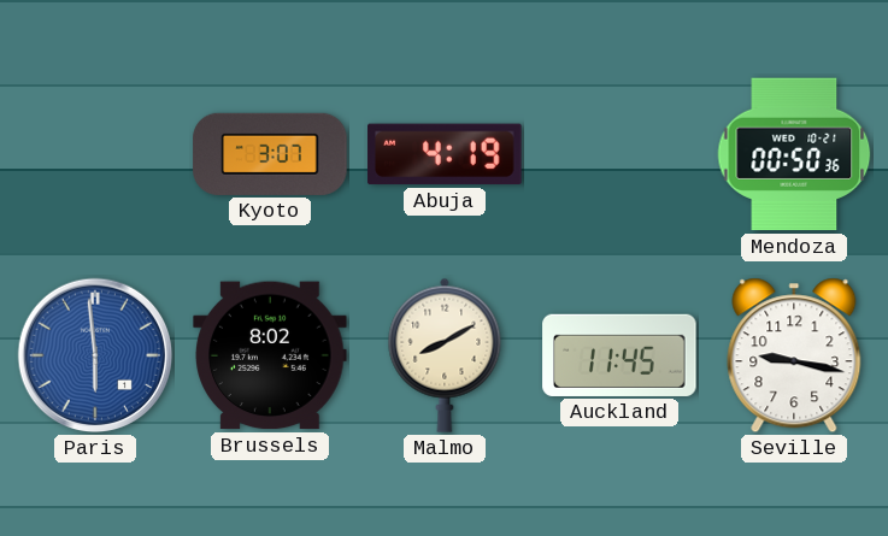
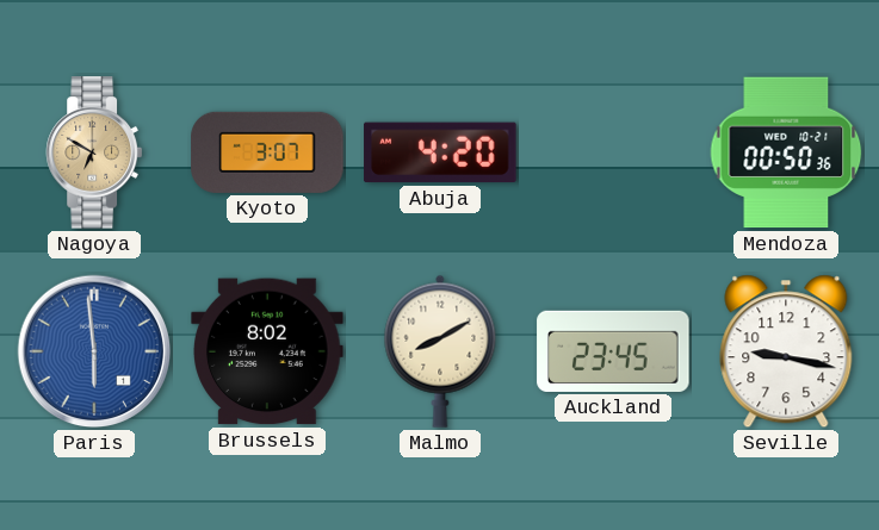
Nagoya: none -> 6:50
Abuja: 4:19 -> 4:20
Auckland: 11:45 -> 23:45
